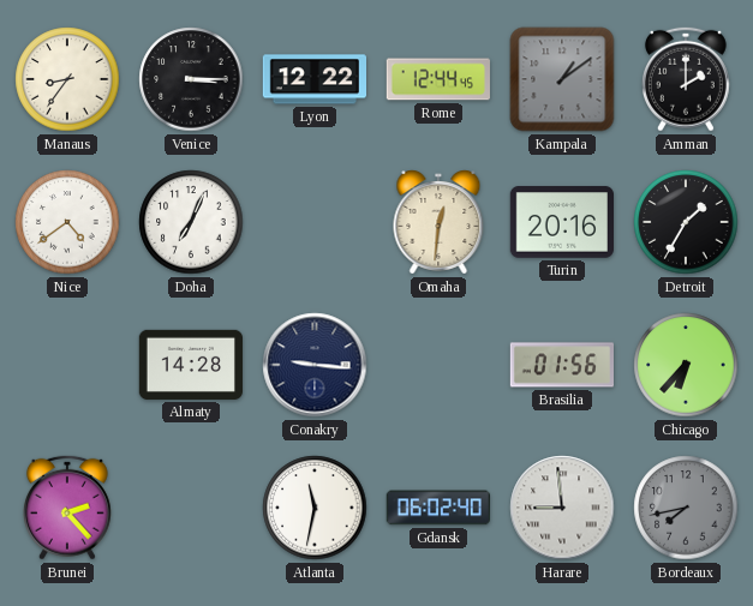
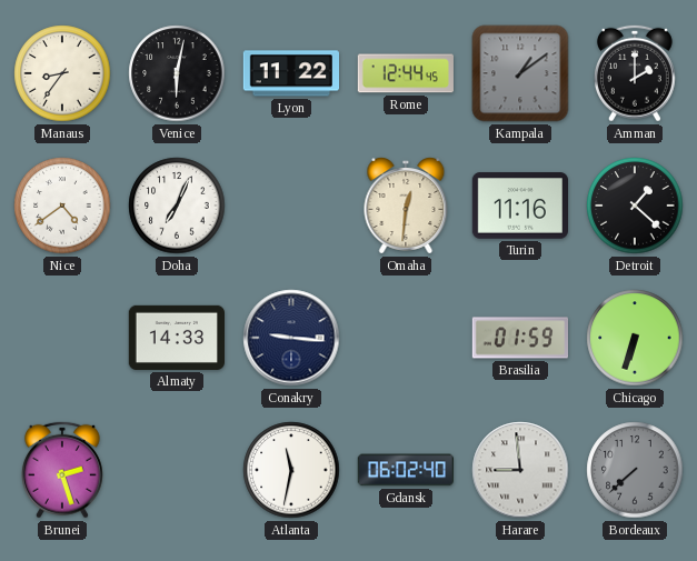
Venice: 3:15 -> 6:02
Lyon: 12:22 -> 11:22
Turin: 20:16 -> 11:16
Detroit: 1:35 -> 1:22
Almaty: 14:28 -> 14:33
Brasilia: 01:56 -> 01:59
Chicago: 6:37 -> 6:33
Brunei: 2:23 -> 2:27
Bordeaux: 7:43 -> 7:38
